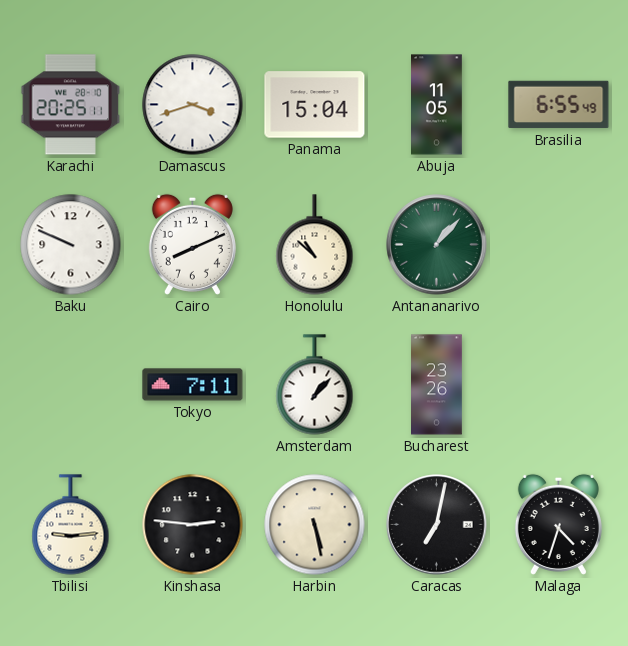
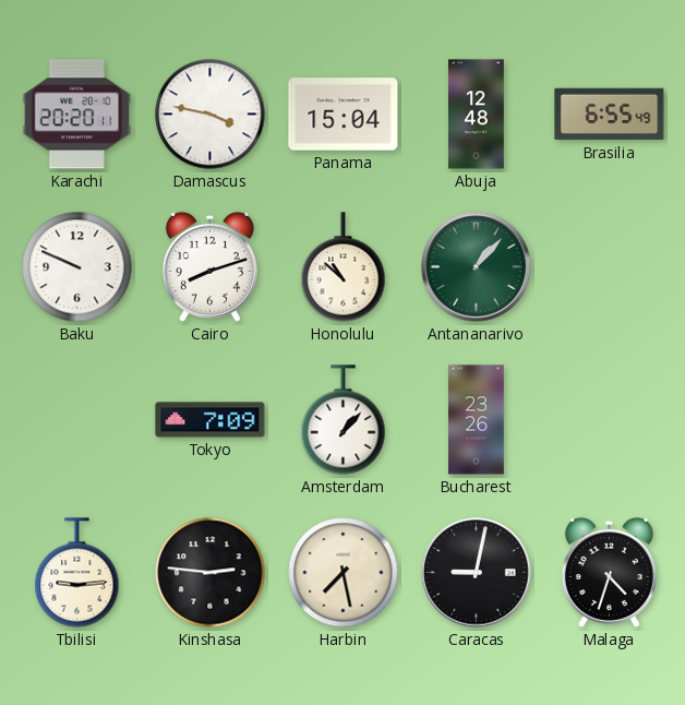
Karachi: 20:25 -> 20:20
Damascus: 3:42 -> 3:47
Abuja: 11:05 -> 12:48
Cairo: 8:11 -> 8:12
Tokyo: 7:11 -> 7:09
Harbin: 5:28 -> 7:28
Caracas: 7:02 -> 9:02
